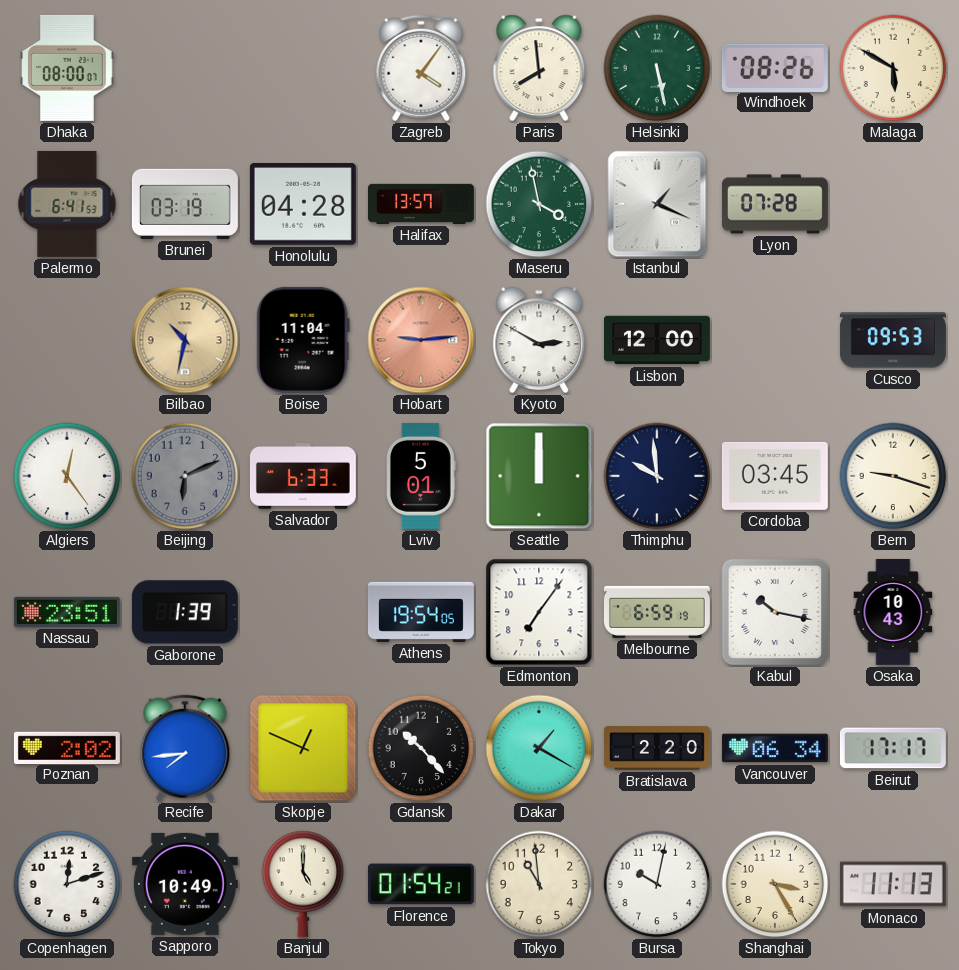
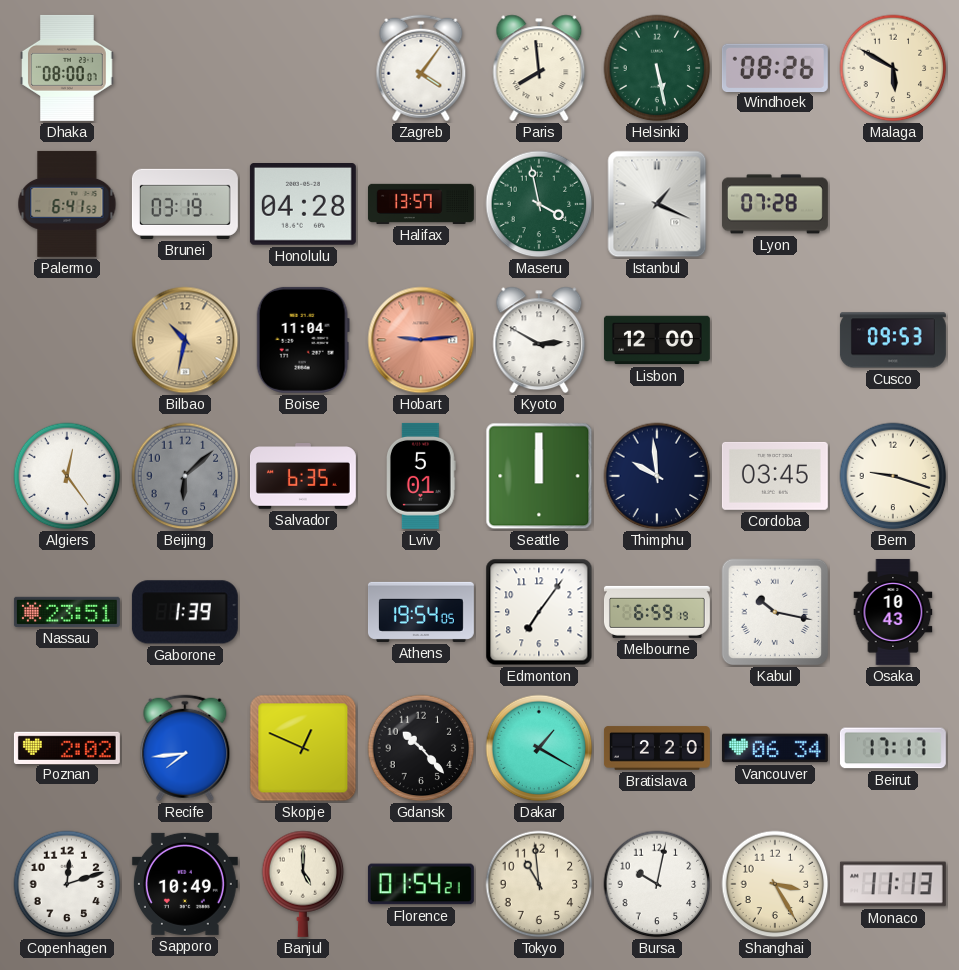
Beijing: 6:11 -> 6:08
Salvador: 6:33 -> 6:35
